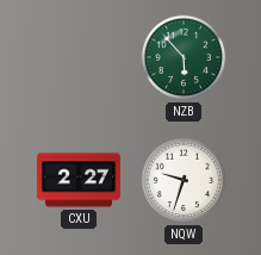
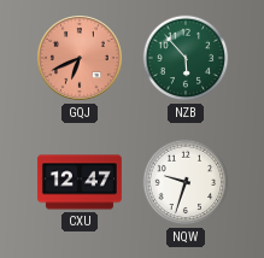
GQJ: none -> 6:41
CXU: 2:27 -> 12:47
